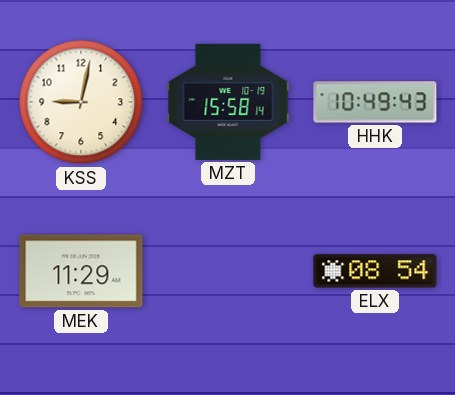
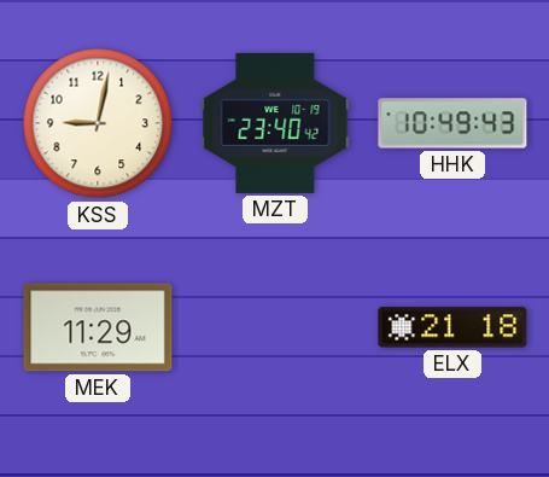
MZT: 15:58 -> 23:40
ELX: 08:54 -> 21:18
